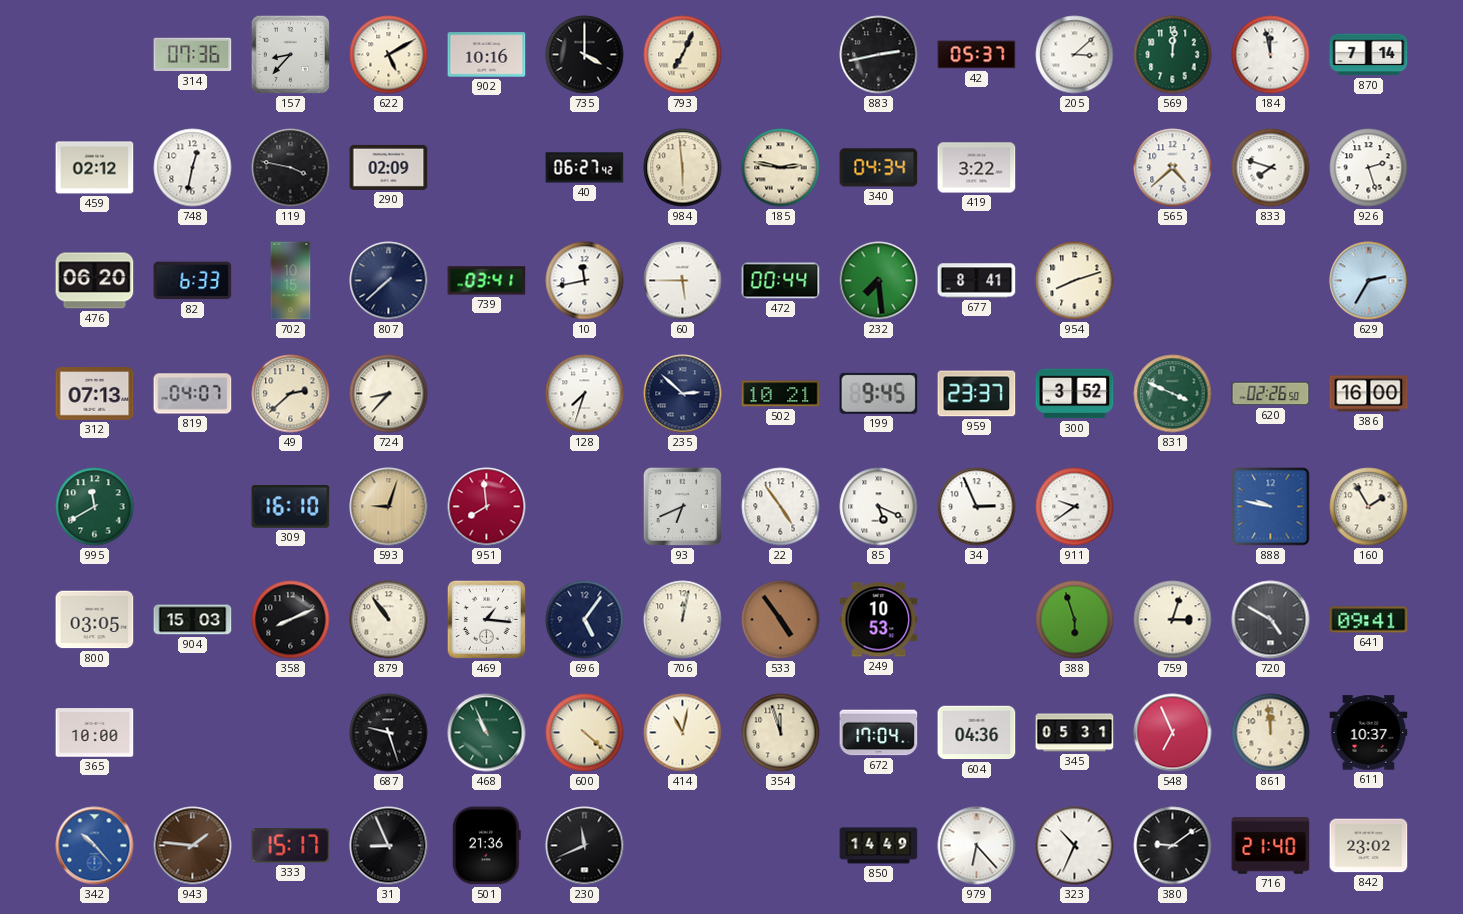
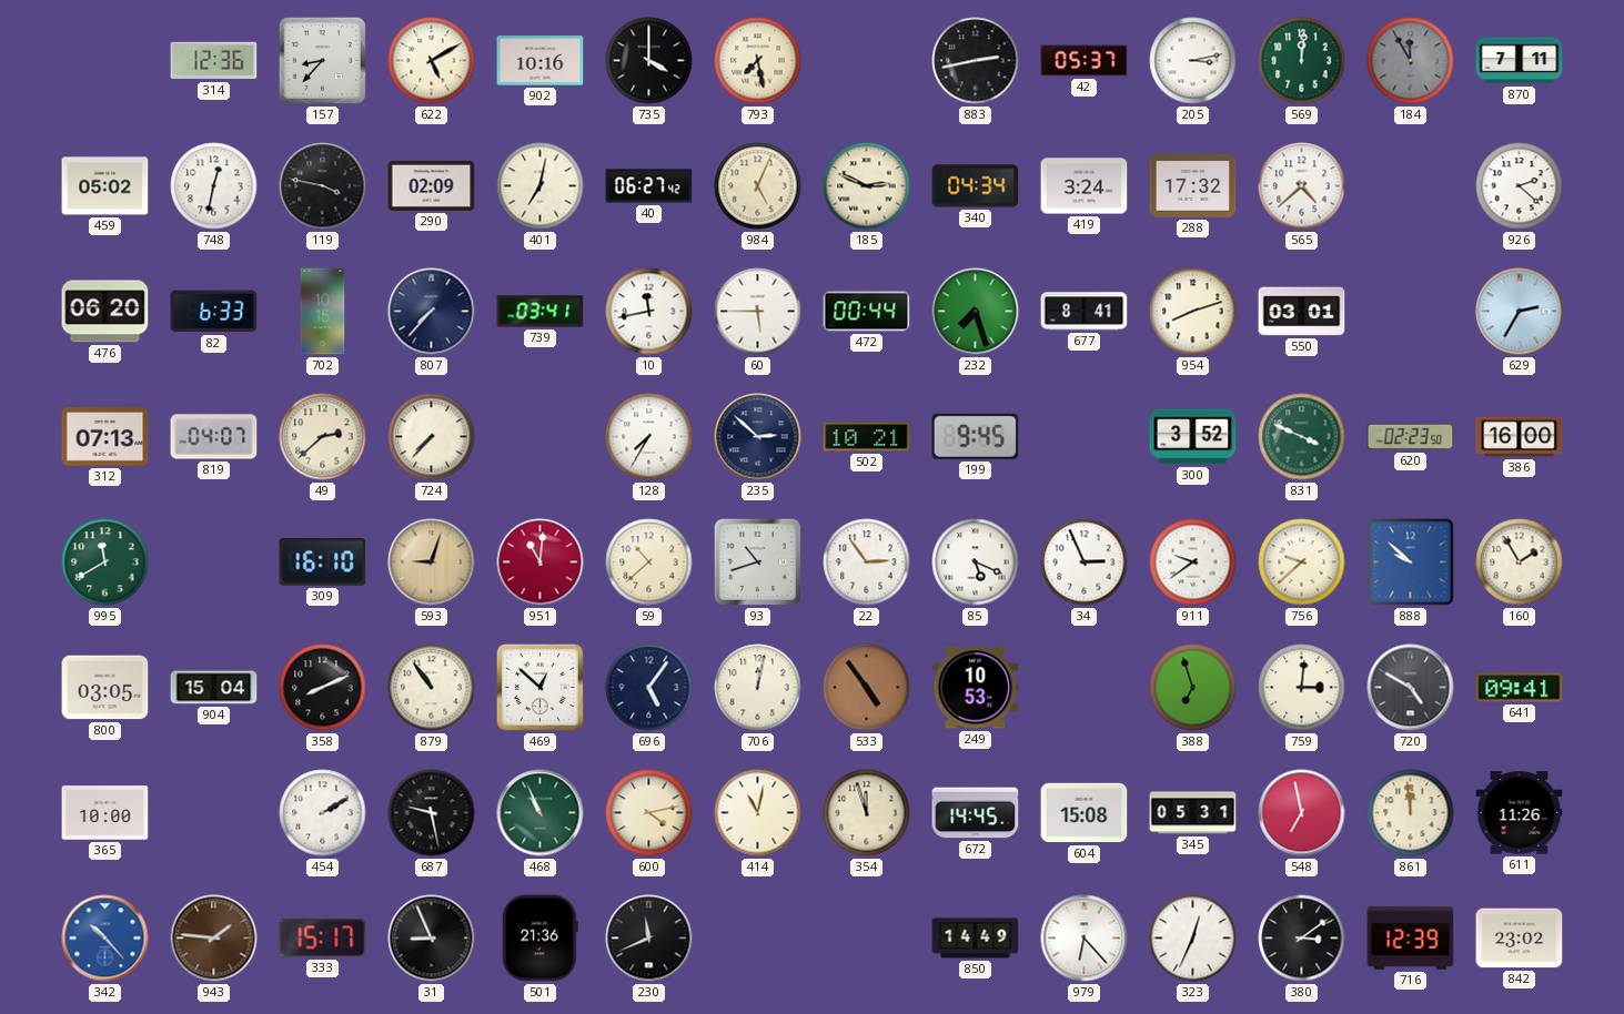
314: 07:36 -> 12:36
793: 7:04 -> 7:28
205: 3:08 -> 3:13
184: 11:58 -> 11:55
184 dial: white -> grey
870: 7:14 -> 7:11
459: 02:12 -> 05:02
401: none -> 7:02
984: 5:59 -> 5:04
185: 2:47 -> 2:49
419: 3:22 -> 3:24
288: none -> 17:32
833: 7:48 -> none
926: 2:27 -> 2:22
807: 7:38 -> 7:37
232: 7:29 -> 7:27
550: none -> 03:01
724: 8:37 -> 7:37
128: 7:33 -> 7:35
959: 23:37 -> none
620: 02:26 -> 02:23
951: 7:59 -> 11:01
59: none -> 10:38
93: 6:41 -> 10:42
22: 4:54 -> 2:54
756: none -> 9:38
888: 9:47 -> 9:52
904: 15:03 -> 15:04
469: 1:16 -> 12:52
388: 5:57 -> 6:57
759: 3:03 -> 3:01
454: none -> 2:10
687: 9:27 -> 9:28
600: 4:22 -> 4:13
672: 17:04 -> 14:45
604: 04:36 -> 15:08
548: 6:56 -> 6:58
611: 10:37 -> 11:26
323: 10:34 -> 12:34
380: 9:09 -> 3:09
716: 21:40 -> 12:39
